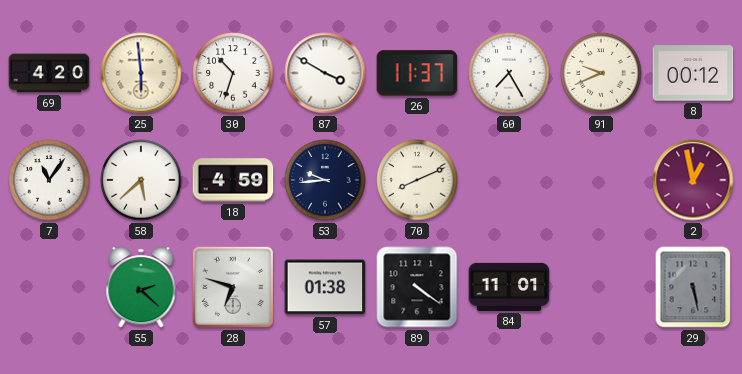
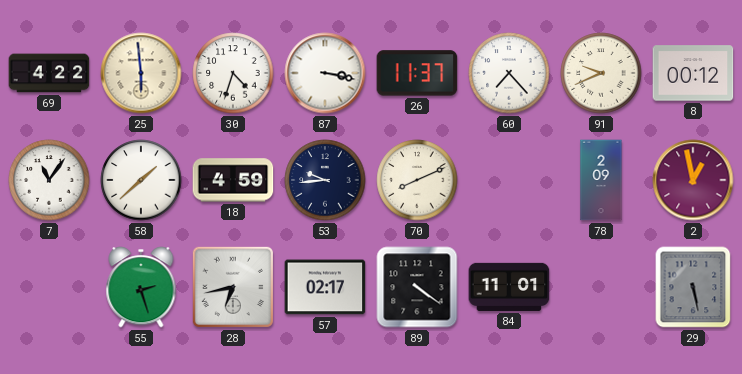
69: 4:20 -> 4:22
30: 10:33 -> 4:33
87: 3:50 -> 3:17
60: 7:25 -> 7:23
58: 5:38 -> 1:38
78: none -> 2:09
55: 2:22 -> 2:27
28: 6:48 -> 6:43
57: 01:38 -> 02:17
